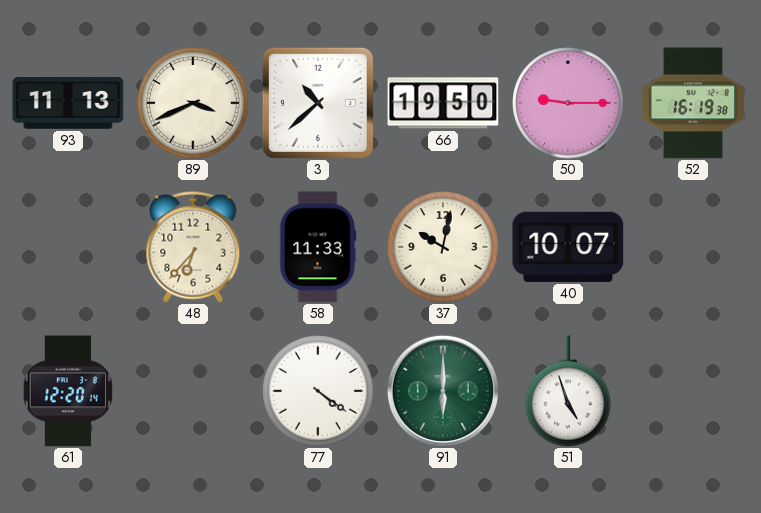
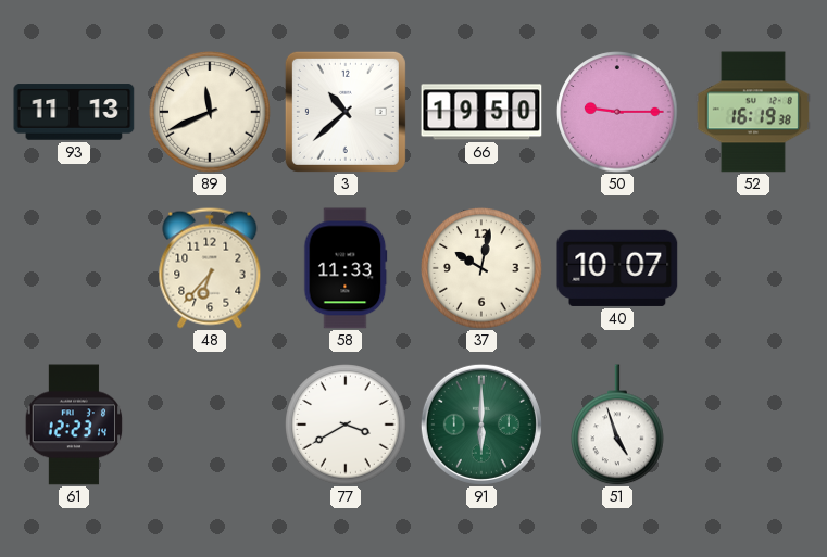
89: 3:41 -> 11:41
61: 12:20 -> 12:23
77: 4:21 -> 3:40
